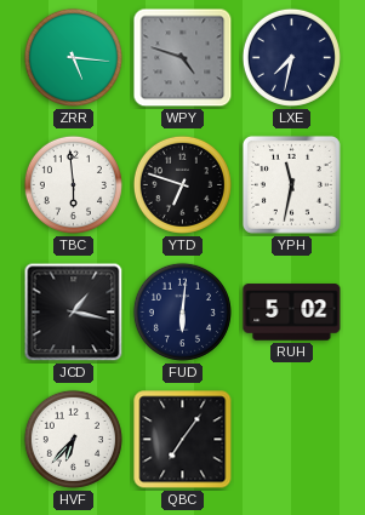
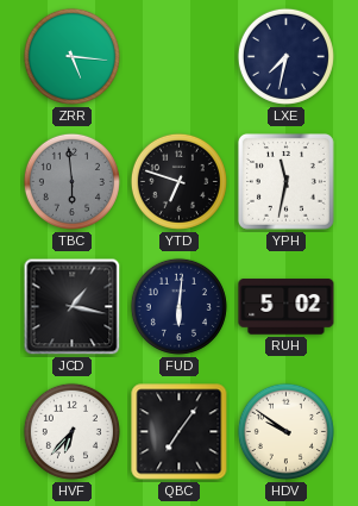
WPY: 4:48 -> none
TBC dial: white -> grey
HDV: none -> 9:51
